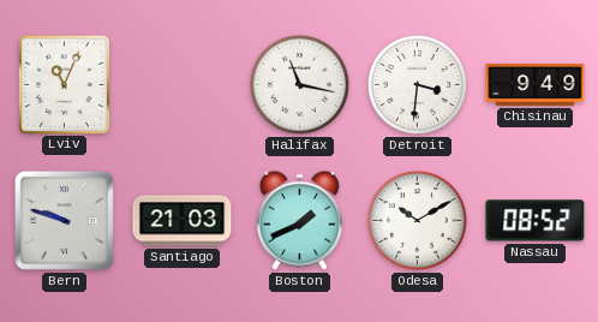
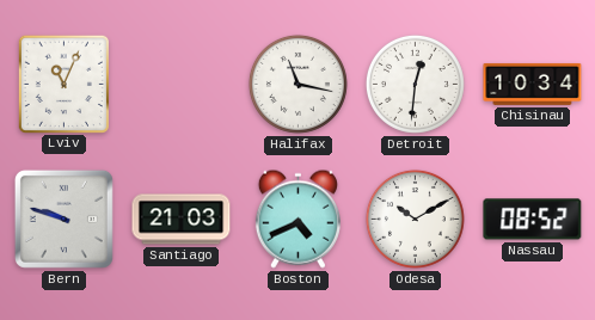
Detroit: 3:31 -> 12:31
Chisinau: 9:49 -> 10:34
Boston: 1:41 -> 4:41
